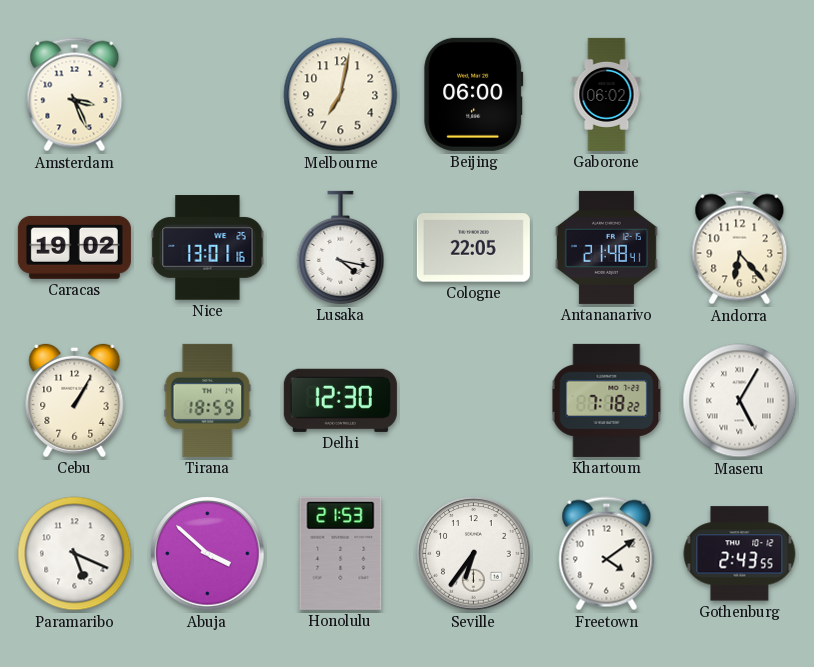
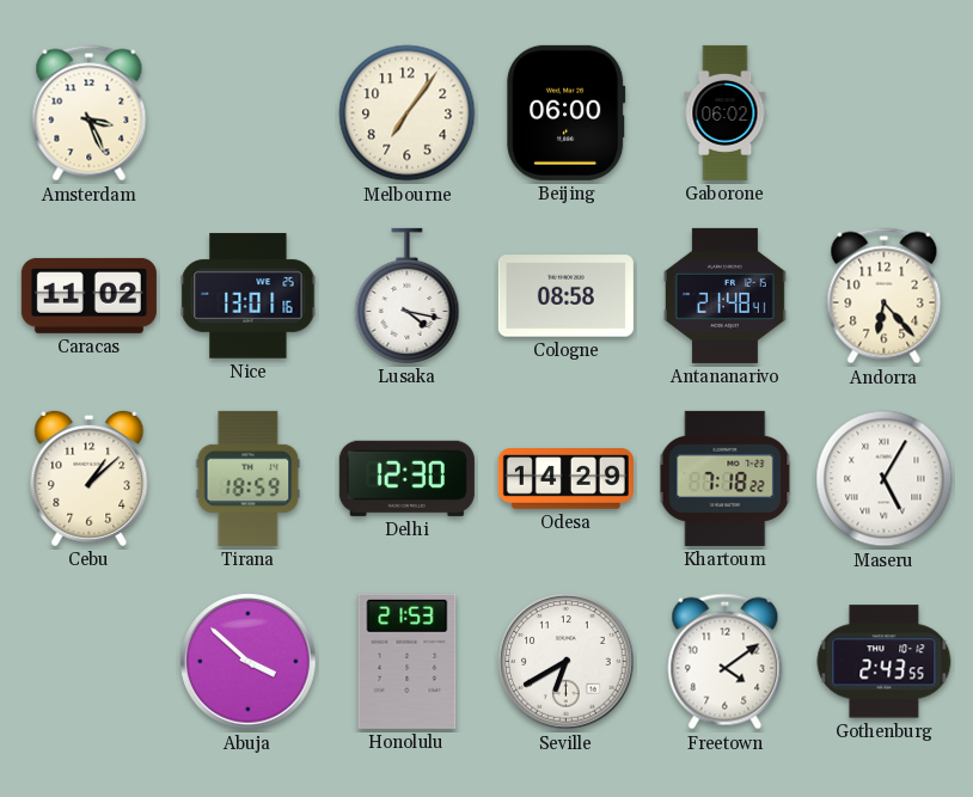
Melbourne: 7:02 -> 7:06
Caracas: 19:02 -> 11:02
Cologne: 22:05 -> 08:58
Cebu: 1:05 -> 1:08
Odesa: none -> 14:29
Paramaribo: 5:19 -> none
Seville: 6:36 -> 6:40
